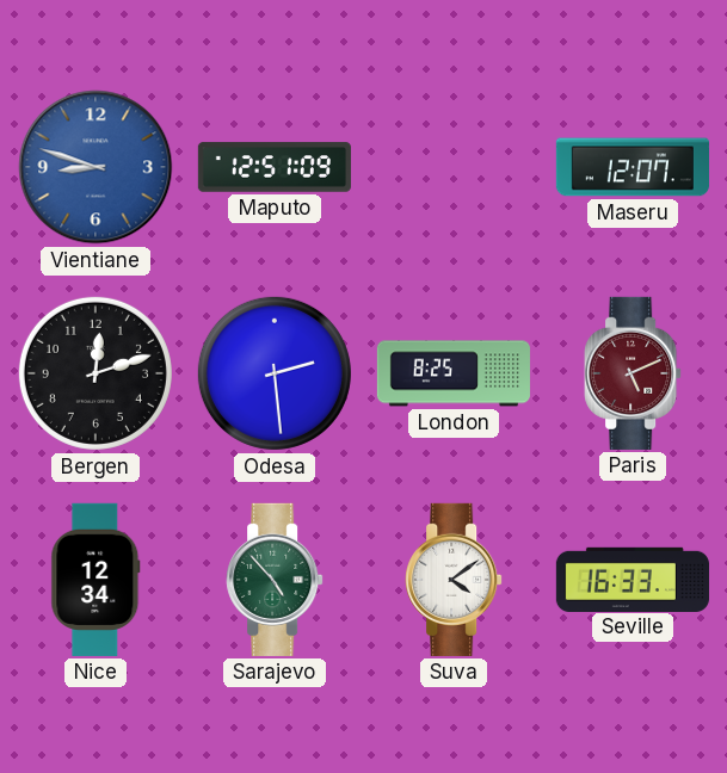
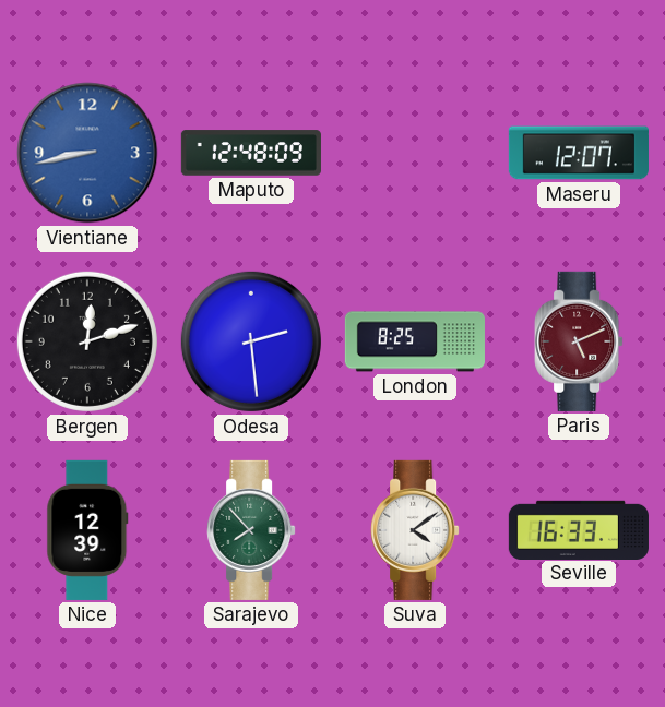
Vientiane: 8:48 -> 8:43
Maputo: 12:51 -> 12:48
Nice: 12:34 -> 12:39
Sarajevo: 4:53 -> 7:53
